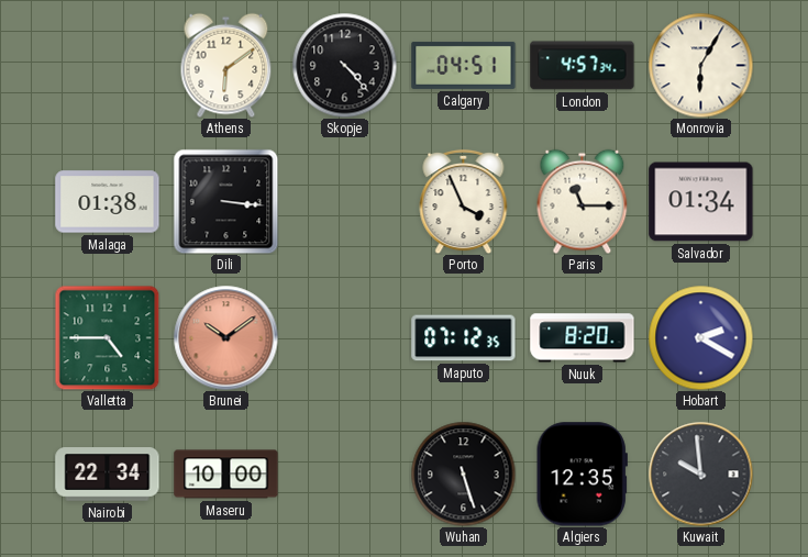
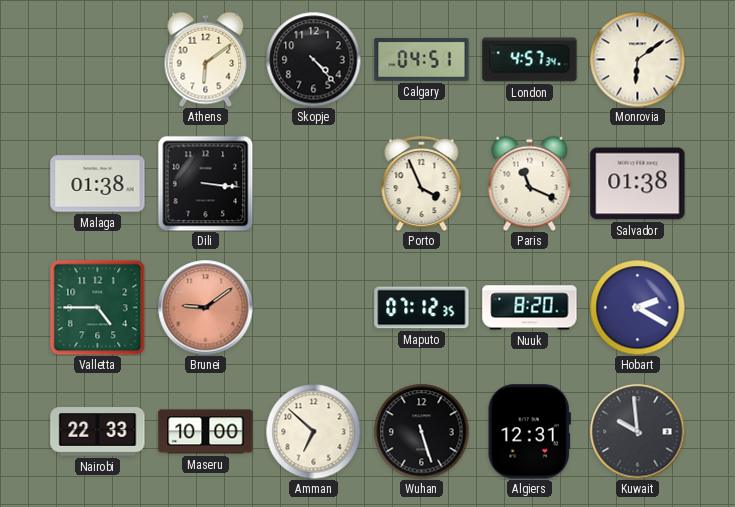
Monrovia: 6:05 -> 6:09
Paris: 11:15 -> 11:19
Salvador: 01:34 -> 01:38
Brunei: 10:09 -> 9:09
Nairobi: 22:34 -> 22:33
Amman: none -> 6:52
Algiers: 12:35 -> 12:31
